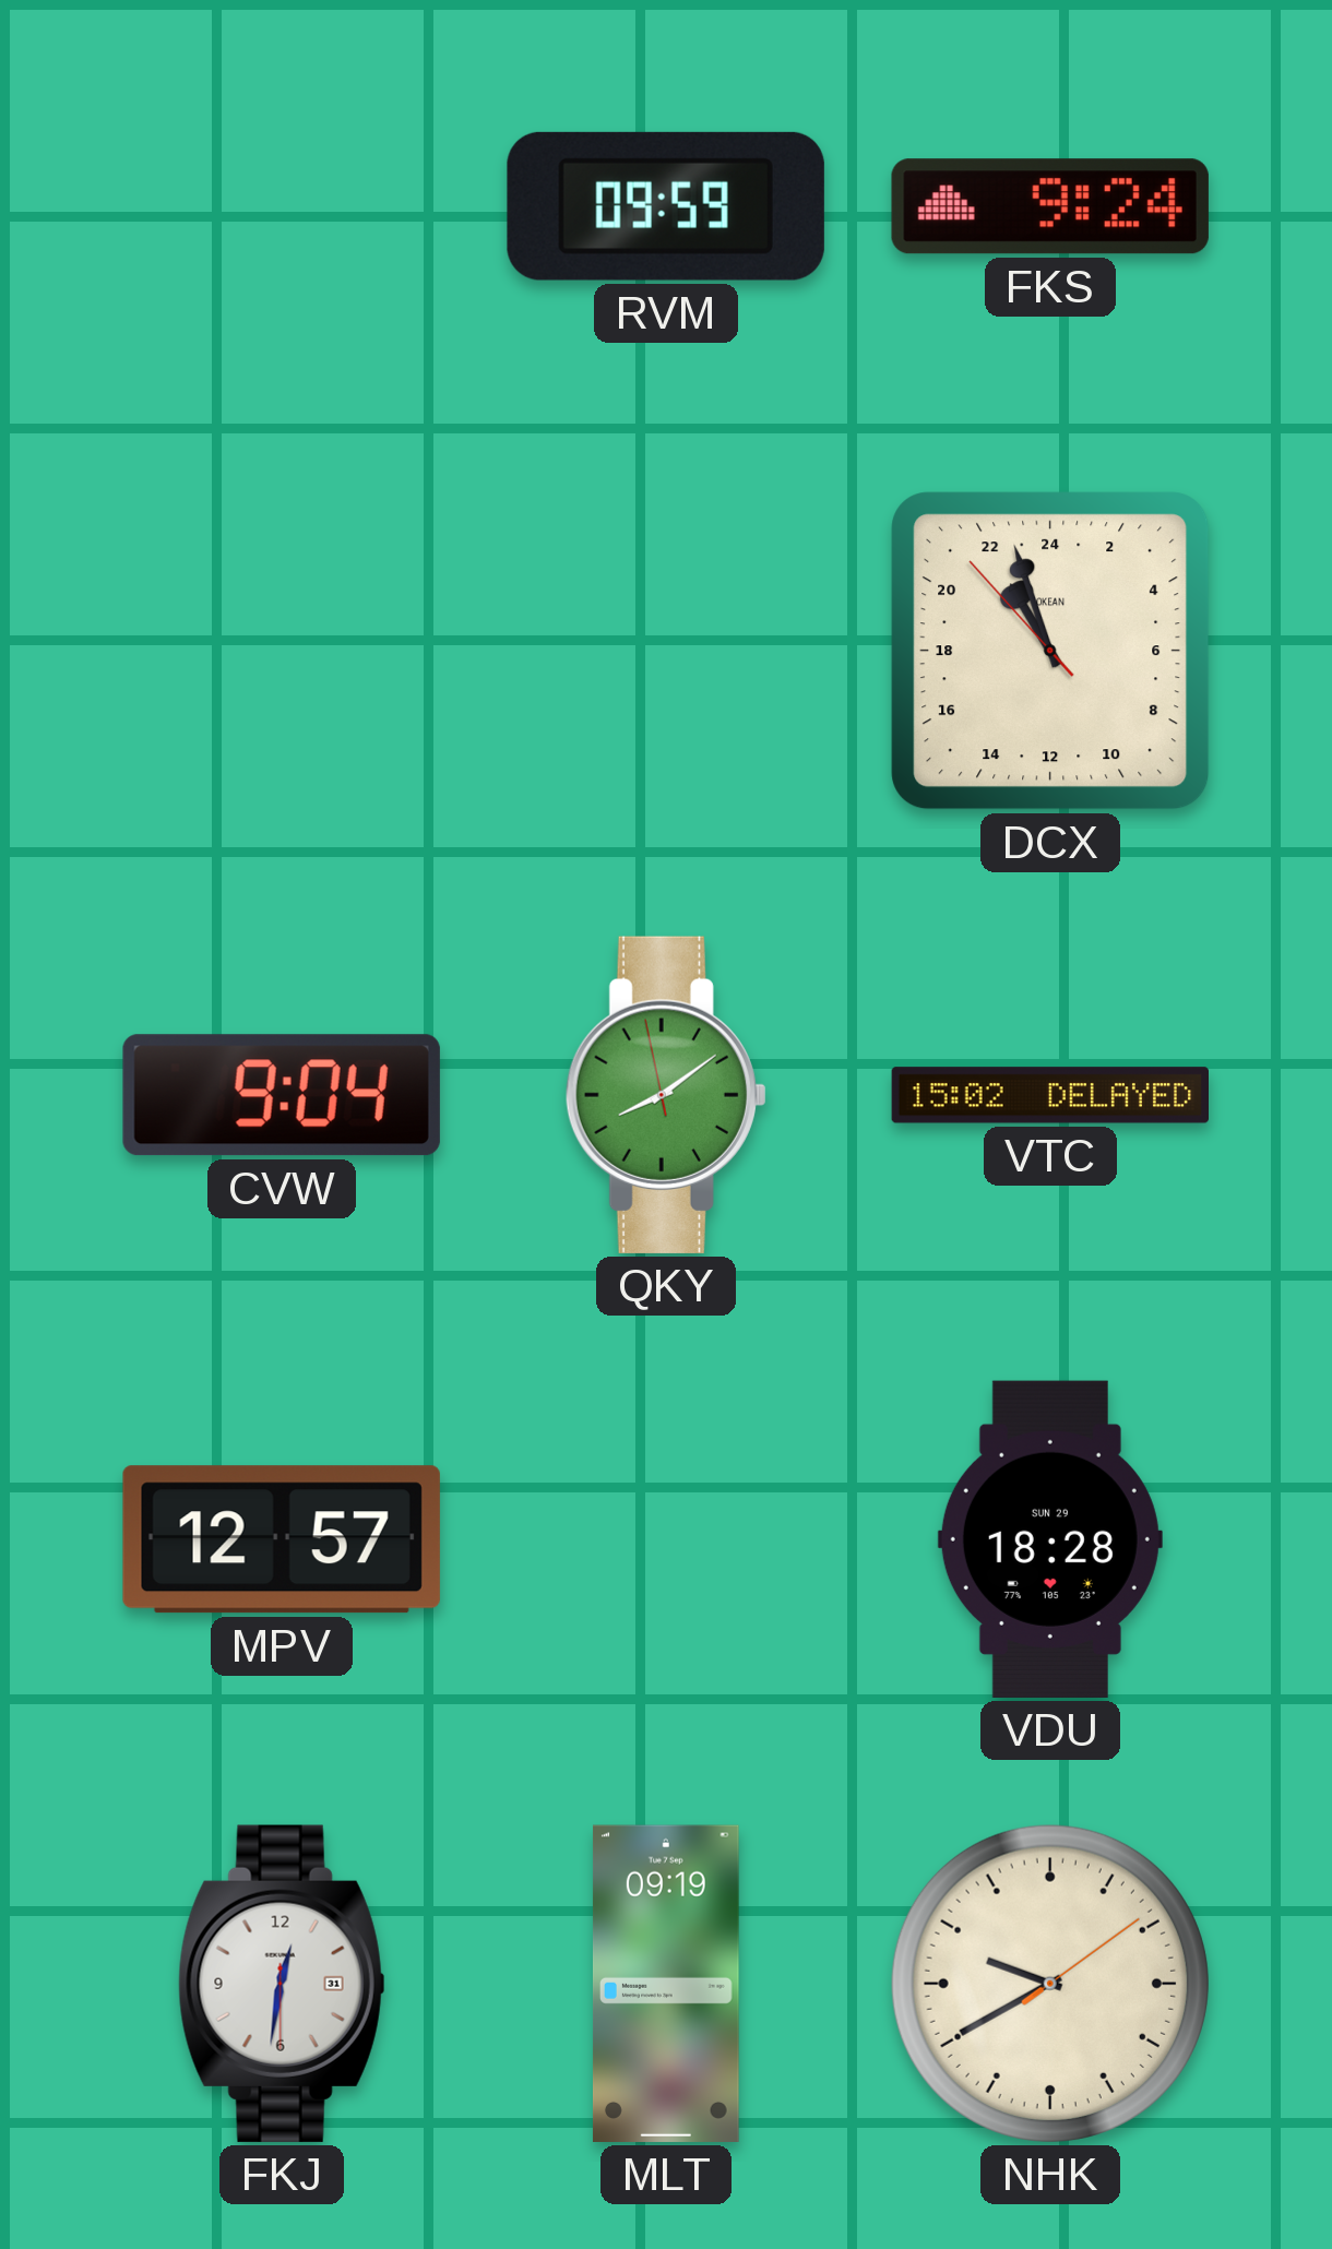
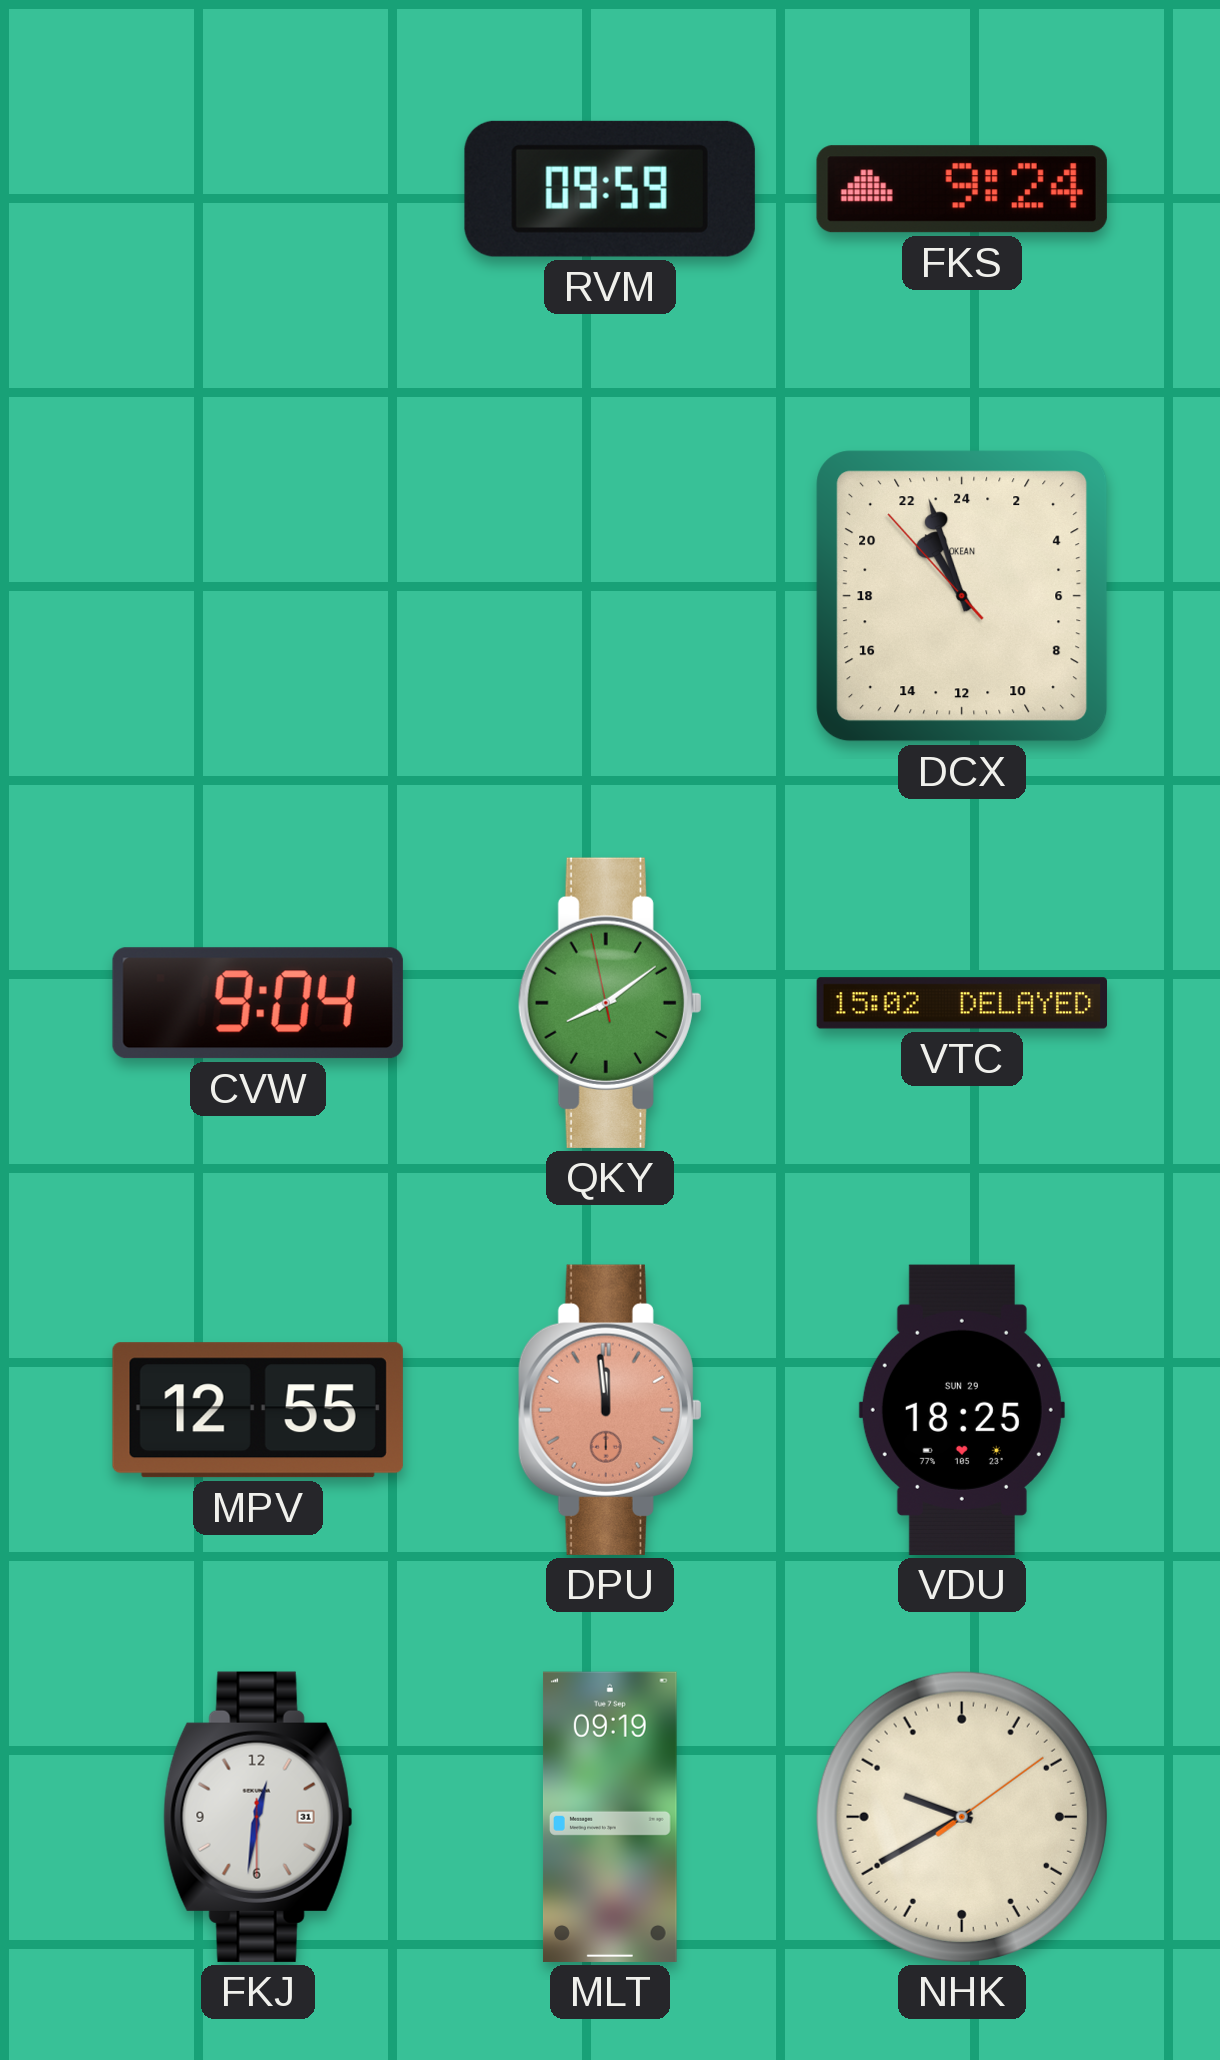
MPV: 12:57 -> 12:55
DPU: none -> 11:59
VDU: 18:28 -> 18:25
